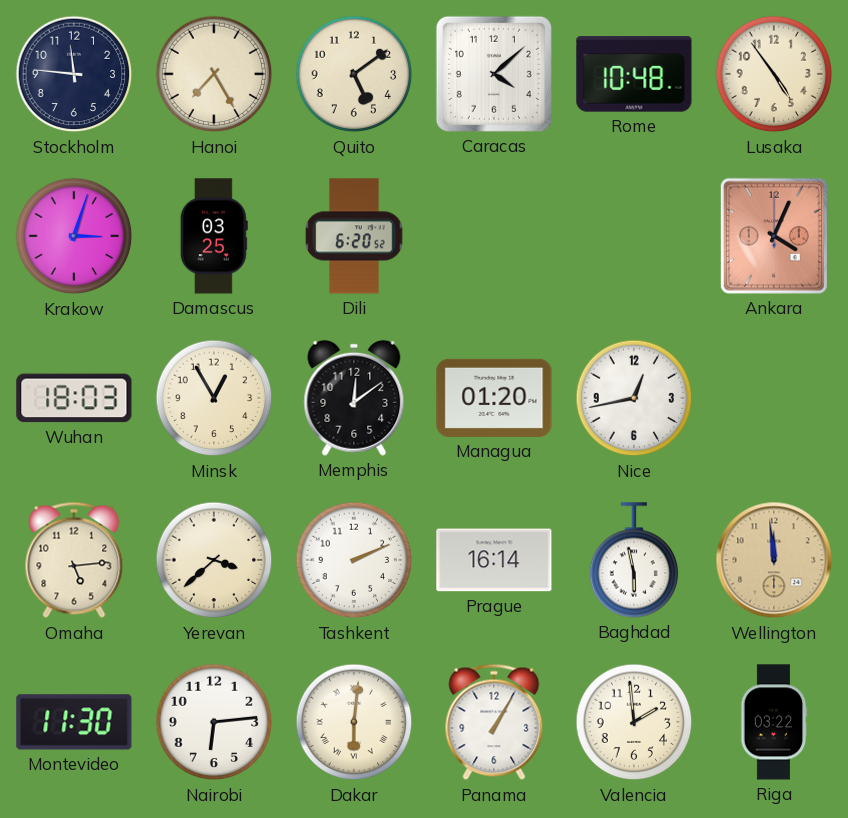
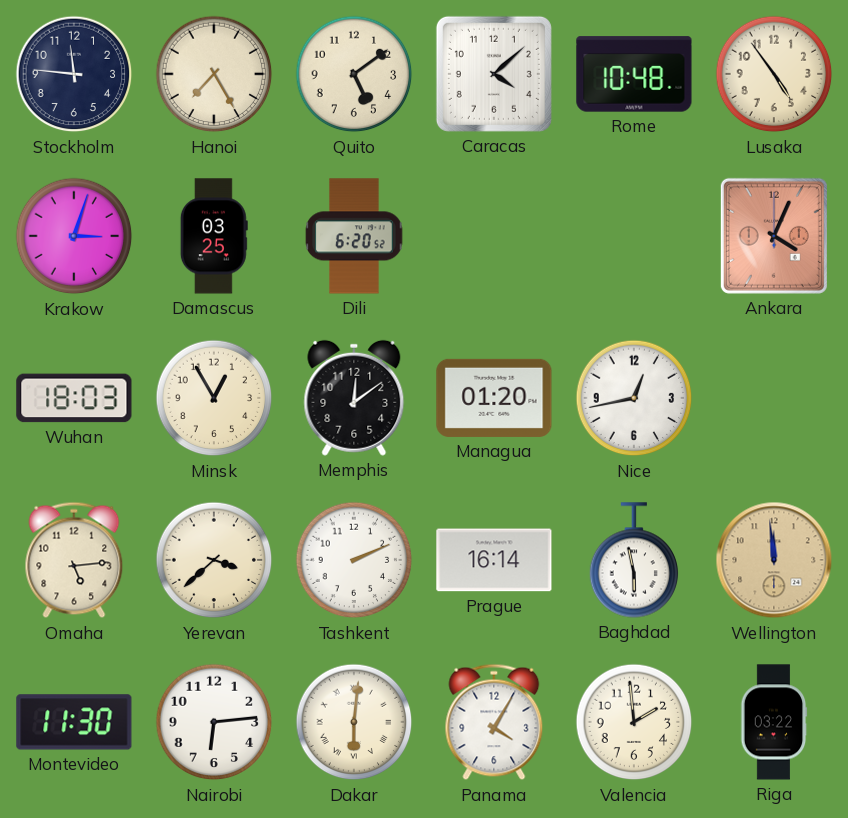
Panama: 1:05 -> 4:05
